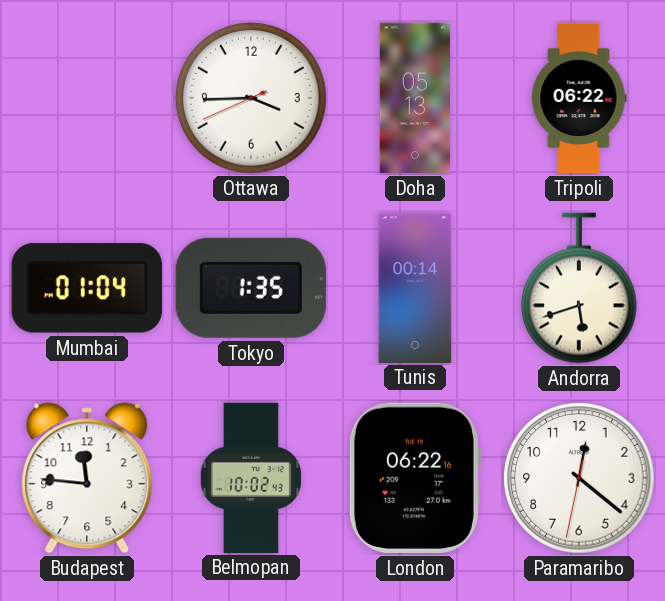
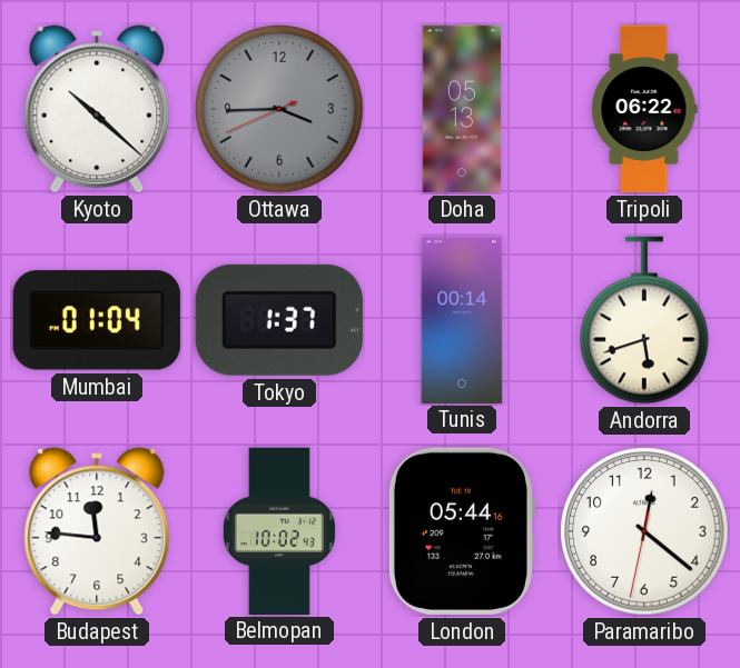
Kyoto: none -> 10:22
Ottawa dial: white -> grey
Tokyo: 1:35 -> 1:37
London: 06:22 -> 05:44
